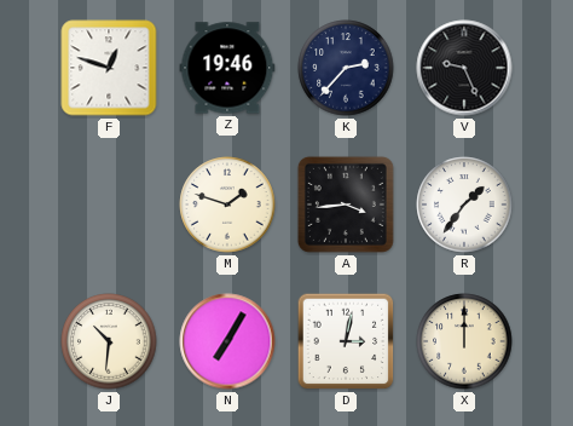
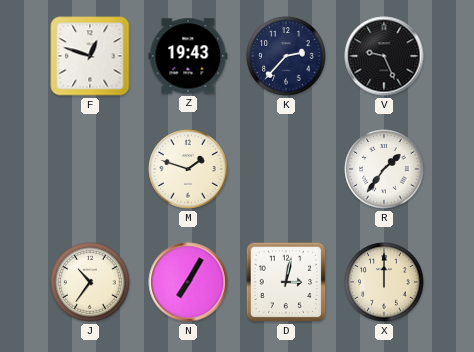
Z: 19:46 -> 19:43
A: 3:44 -> none
J: 10:31 -> 10:36
